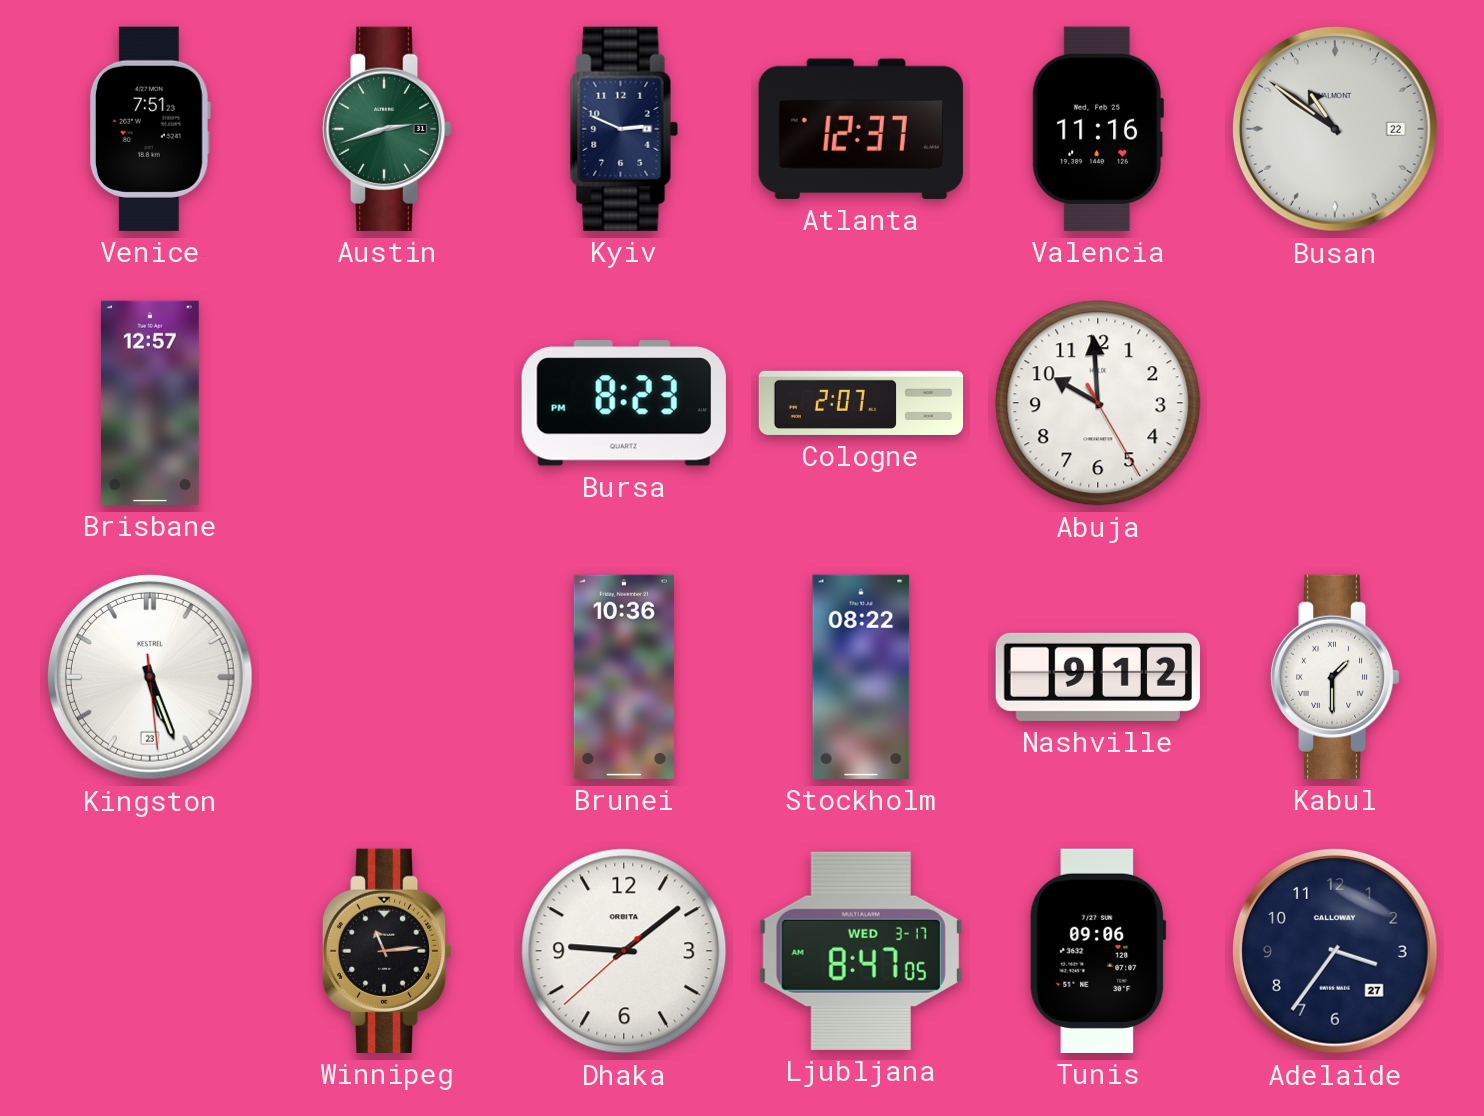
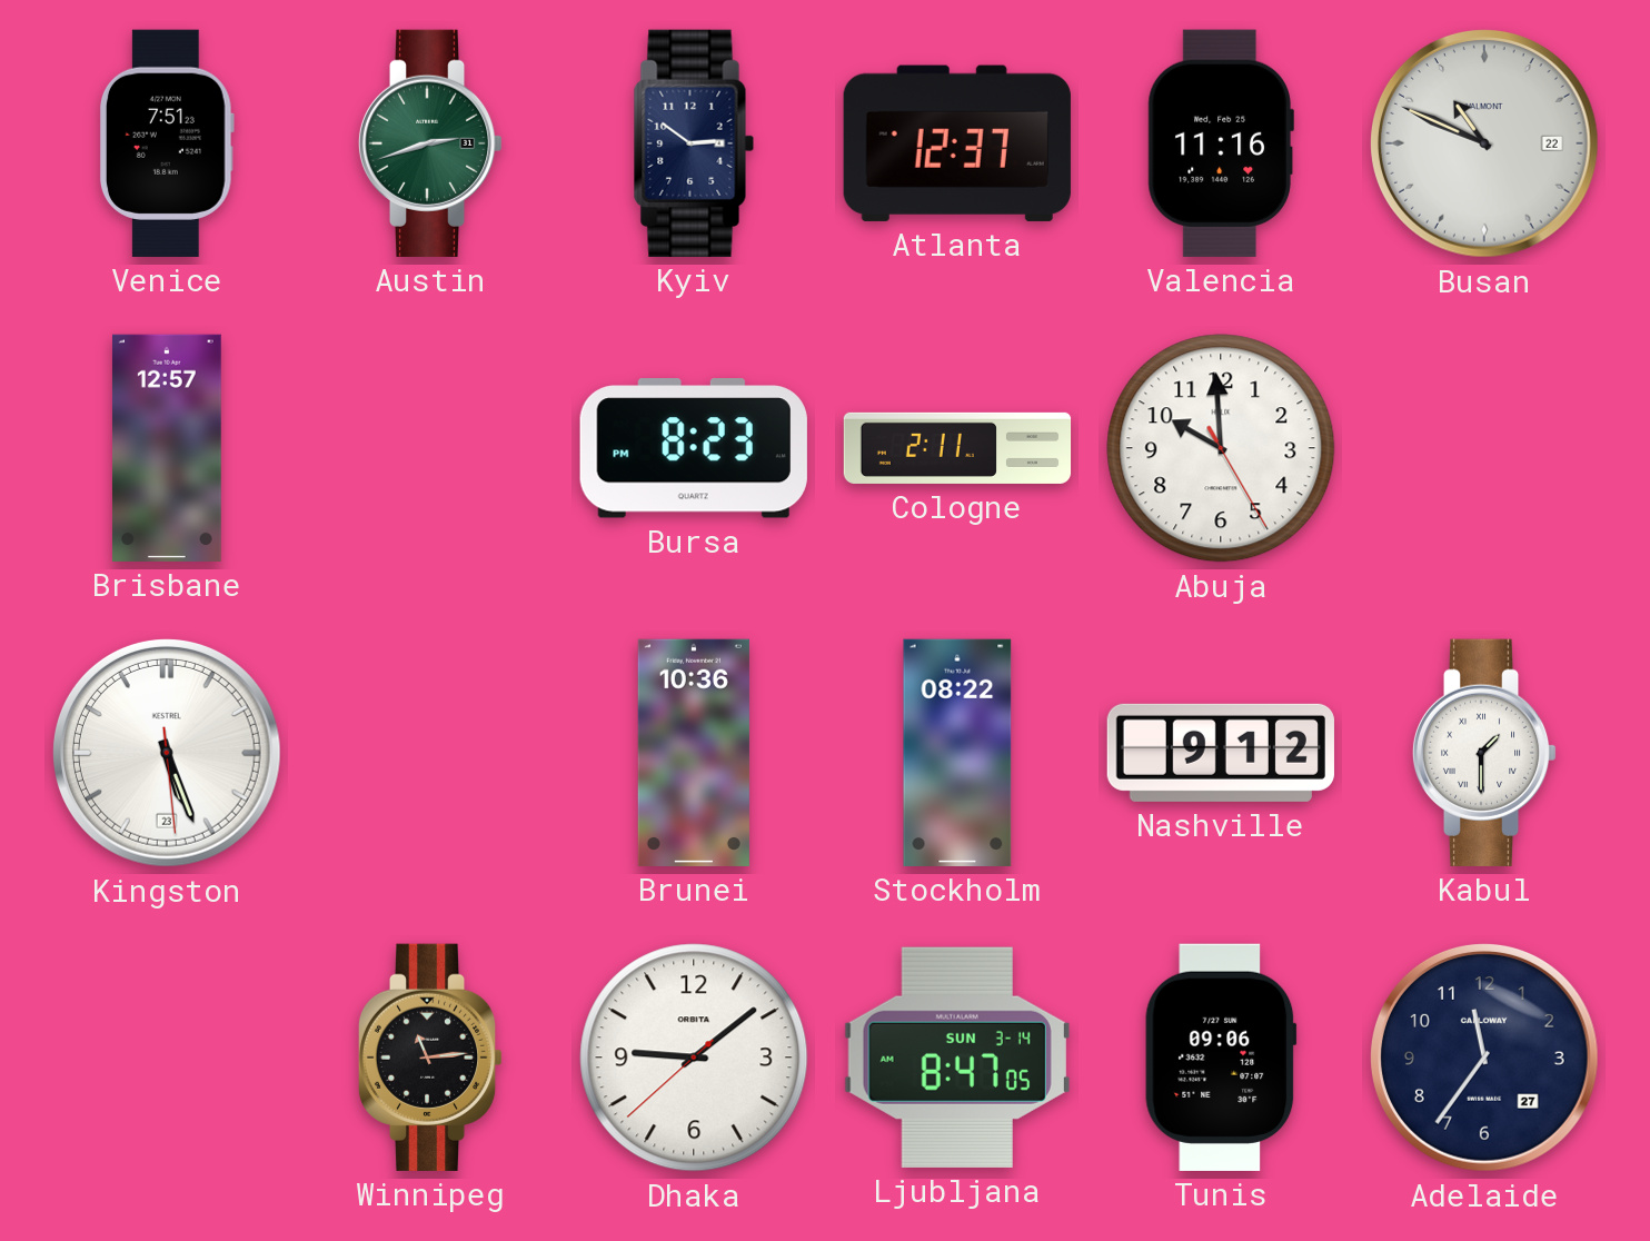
Kyiv: 2:49 -> 2:51
Busan: 10:51 -> 10:49
Cologne: 2:07 -> 2:11
Ljubljana date: WED 3-17 -> SUN 3-14
Adelaide: 3:36 -> 11:36
